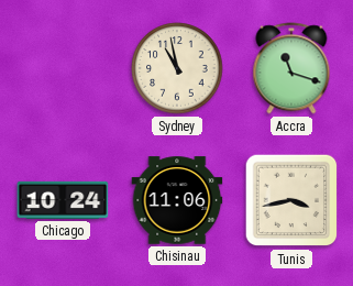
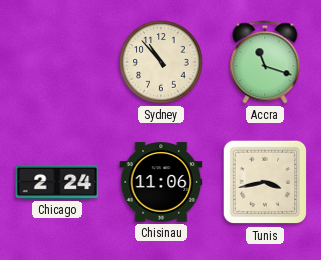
Sydney: 10:58 -> 10:53
Chicago: 10:24 -> 2:24
